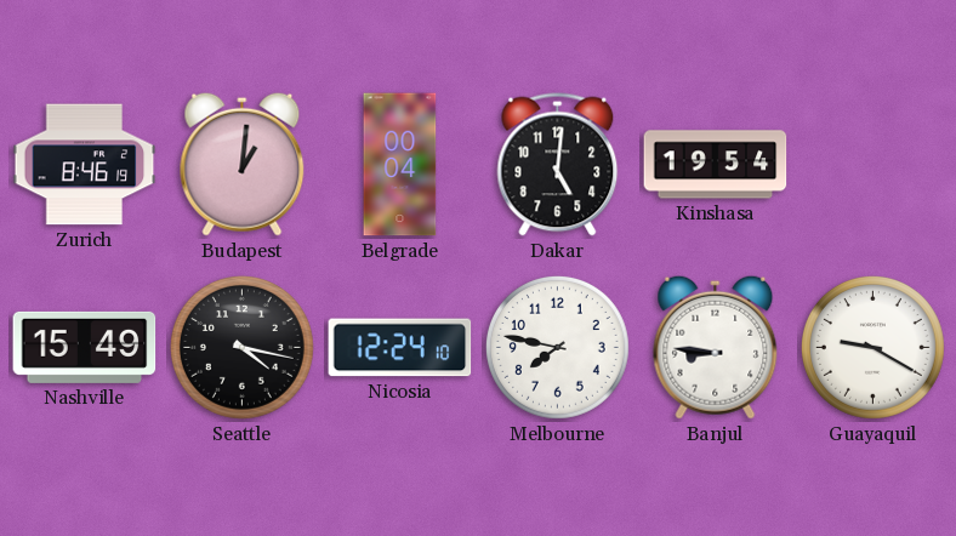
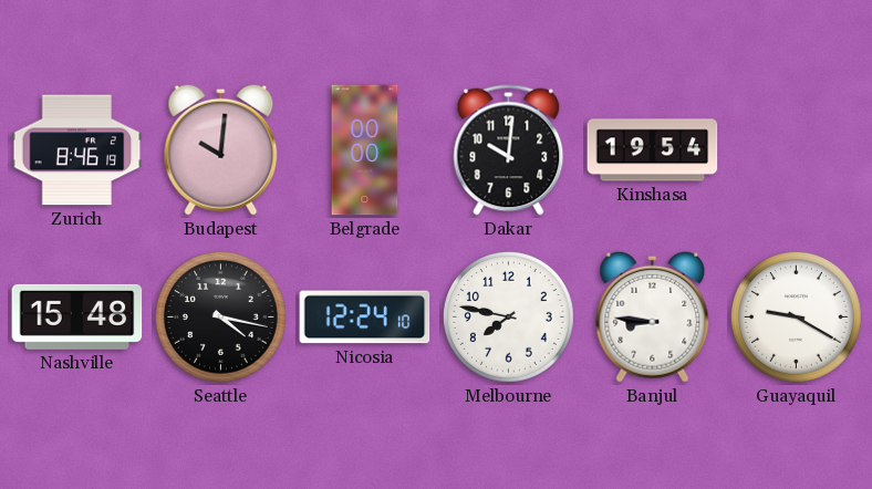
Budapest: 1:01 -> 10:01
Belgrade: 00:04 -> 00:00
Dakar: 5:01 -> 10:01
Nashville: 15:49 -> 15:48
